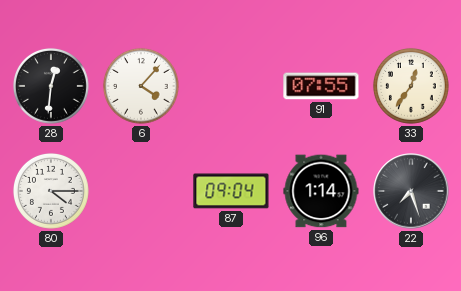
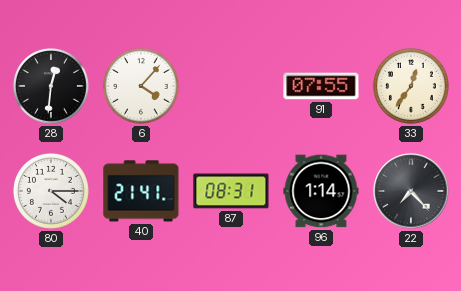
40: none -> 21:41
87: 09:04 -> 08:31
22: 7:27 -> 7:23
